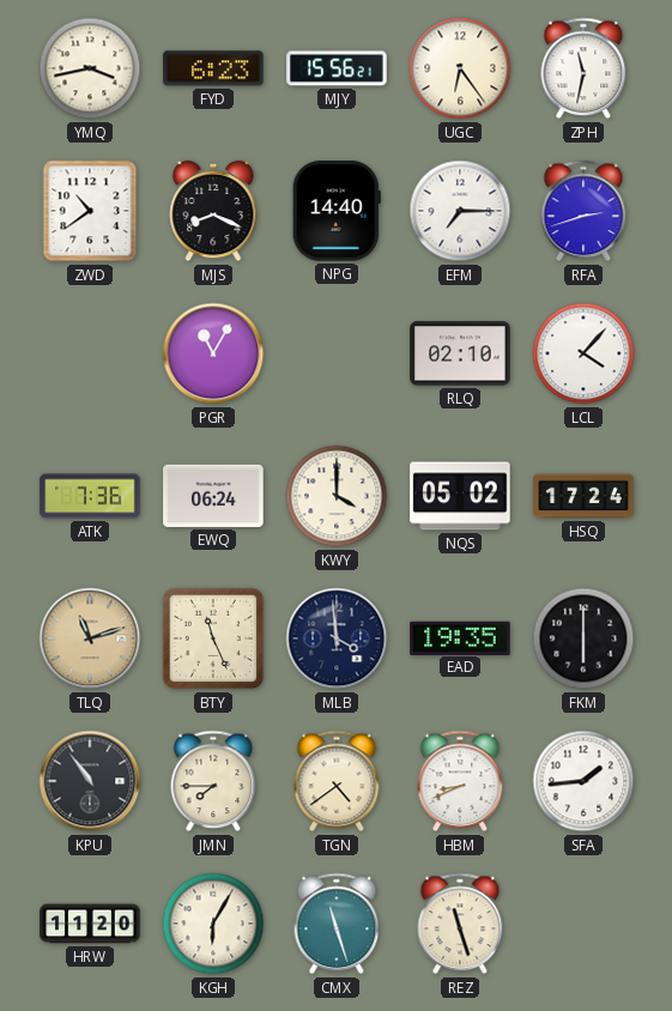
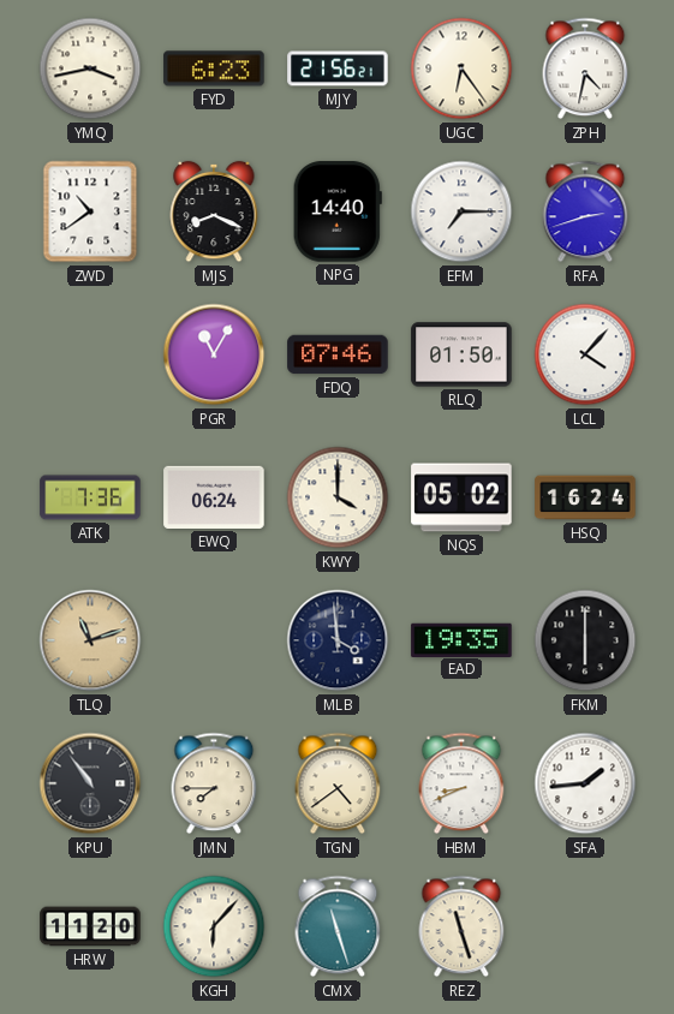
MJY: 15:56 -> 21:56
ZPH: 11:32 -> 4:32
FDQ: none -> 07:46
RLQ: 02:10 -> 01:50
HSQ: 17:24 -> 16:24
BTY: 11:26 -> none
KGH: 6:05 -> 6:07
